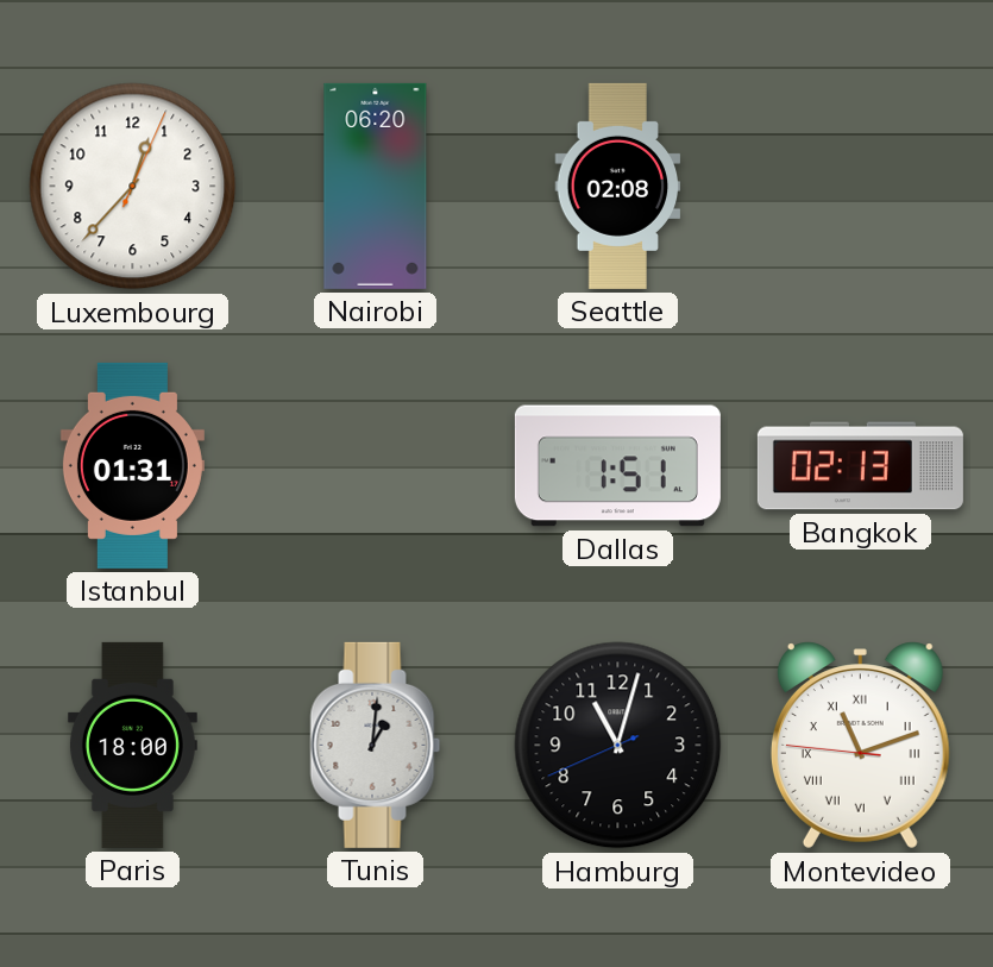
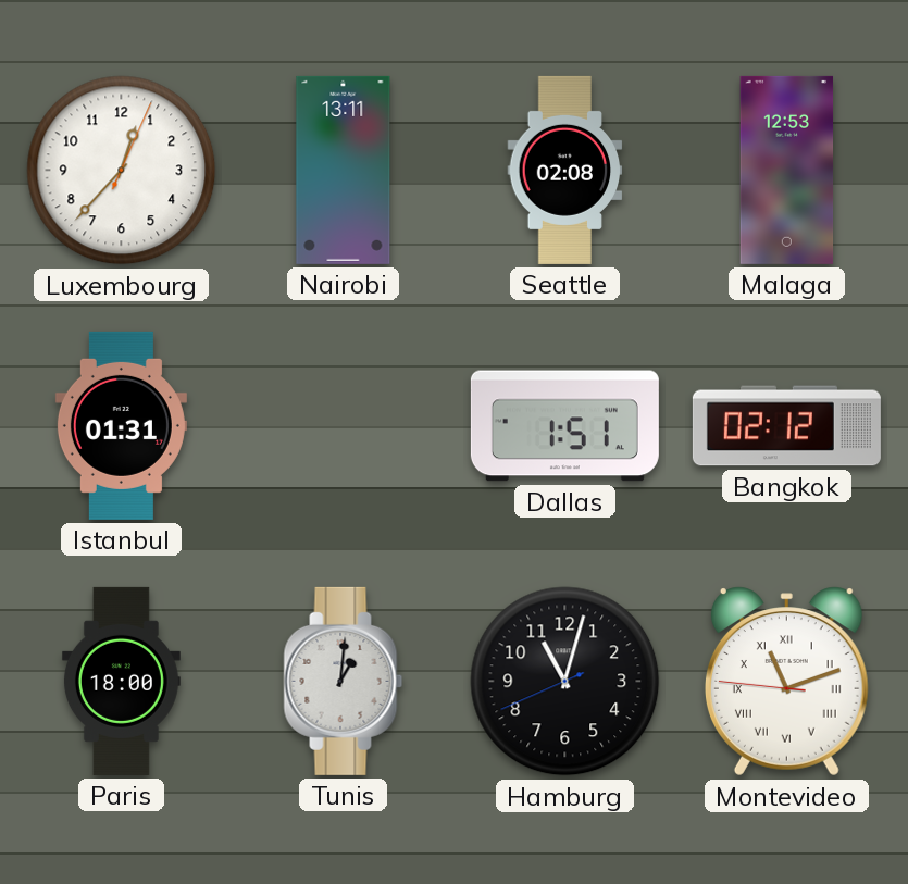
Nairobi: 06:20 -> 13:11
Malaga: none -> 12:53
Bangkok: 02:13 -> 02:12
